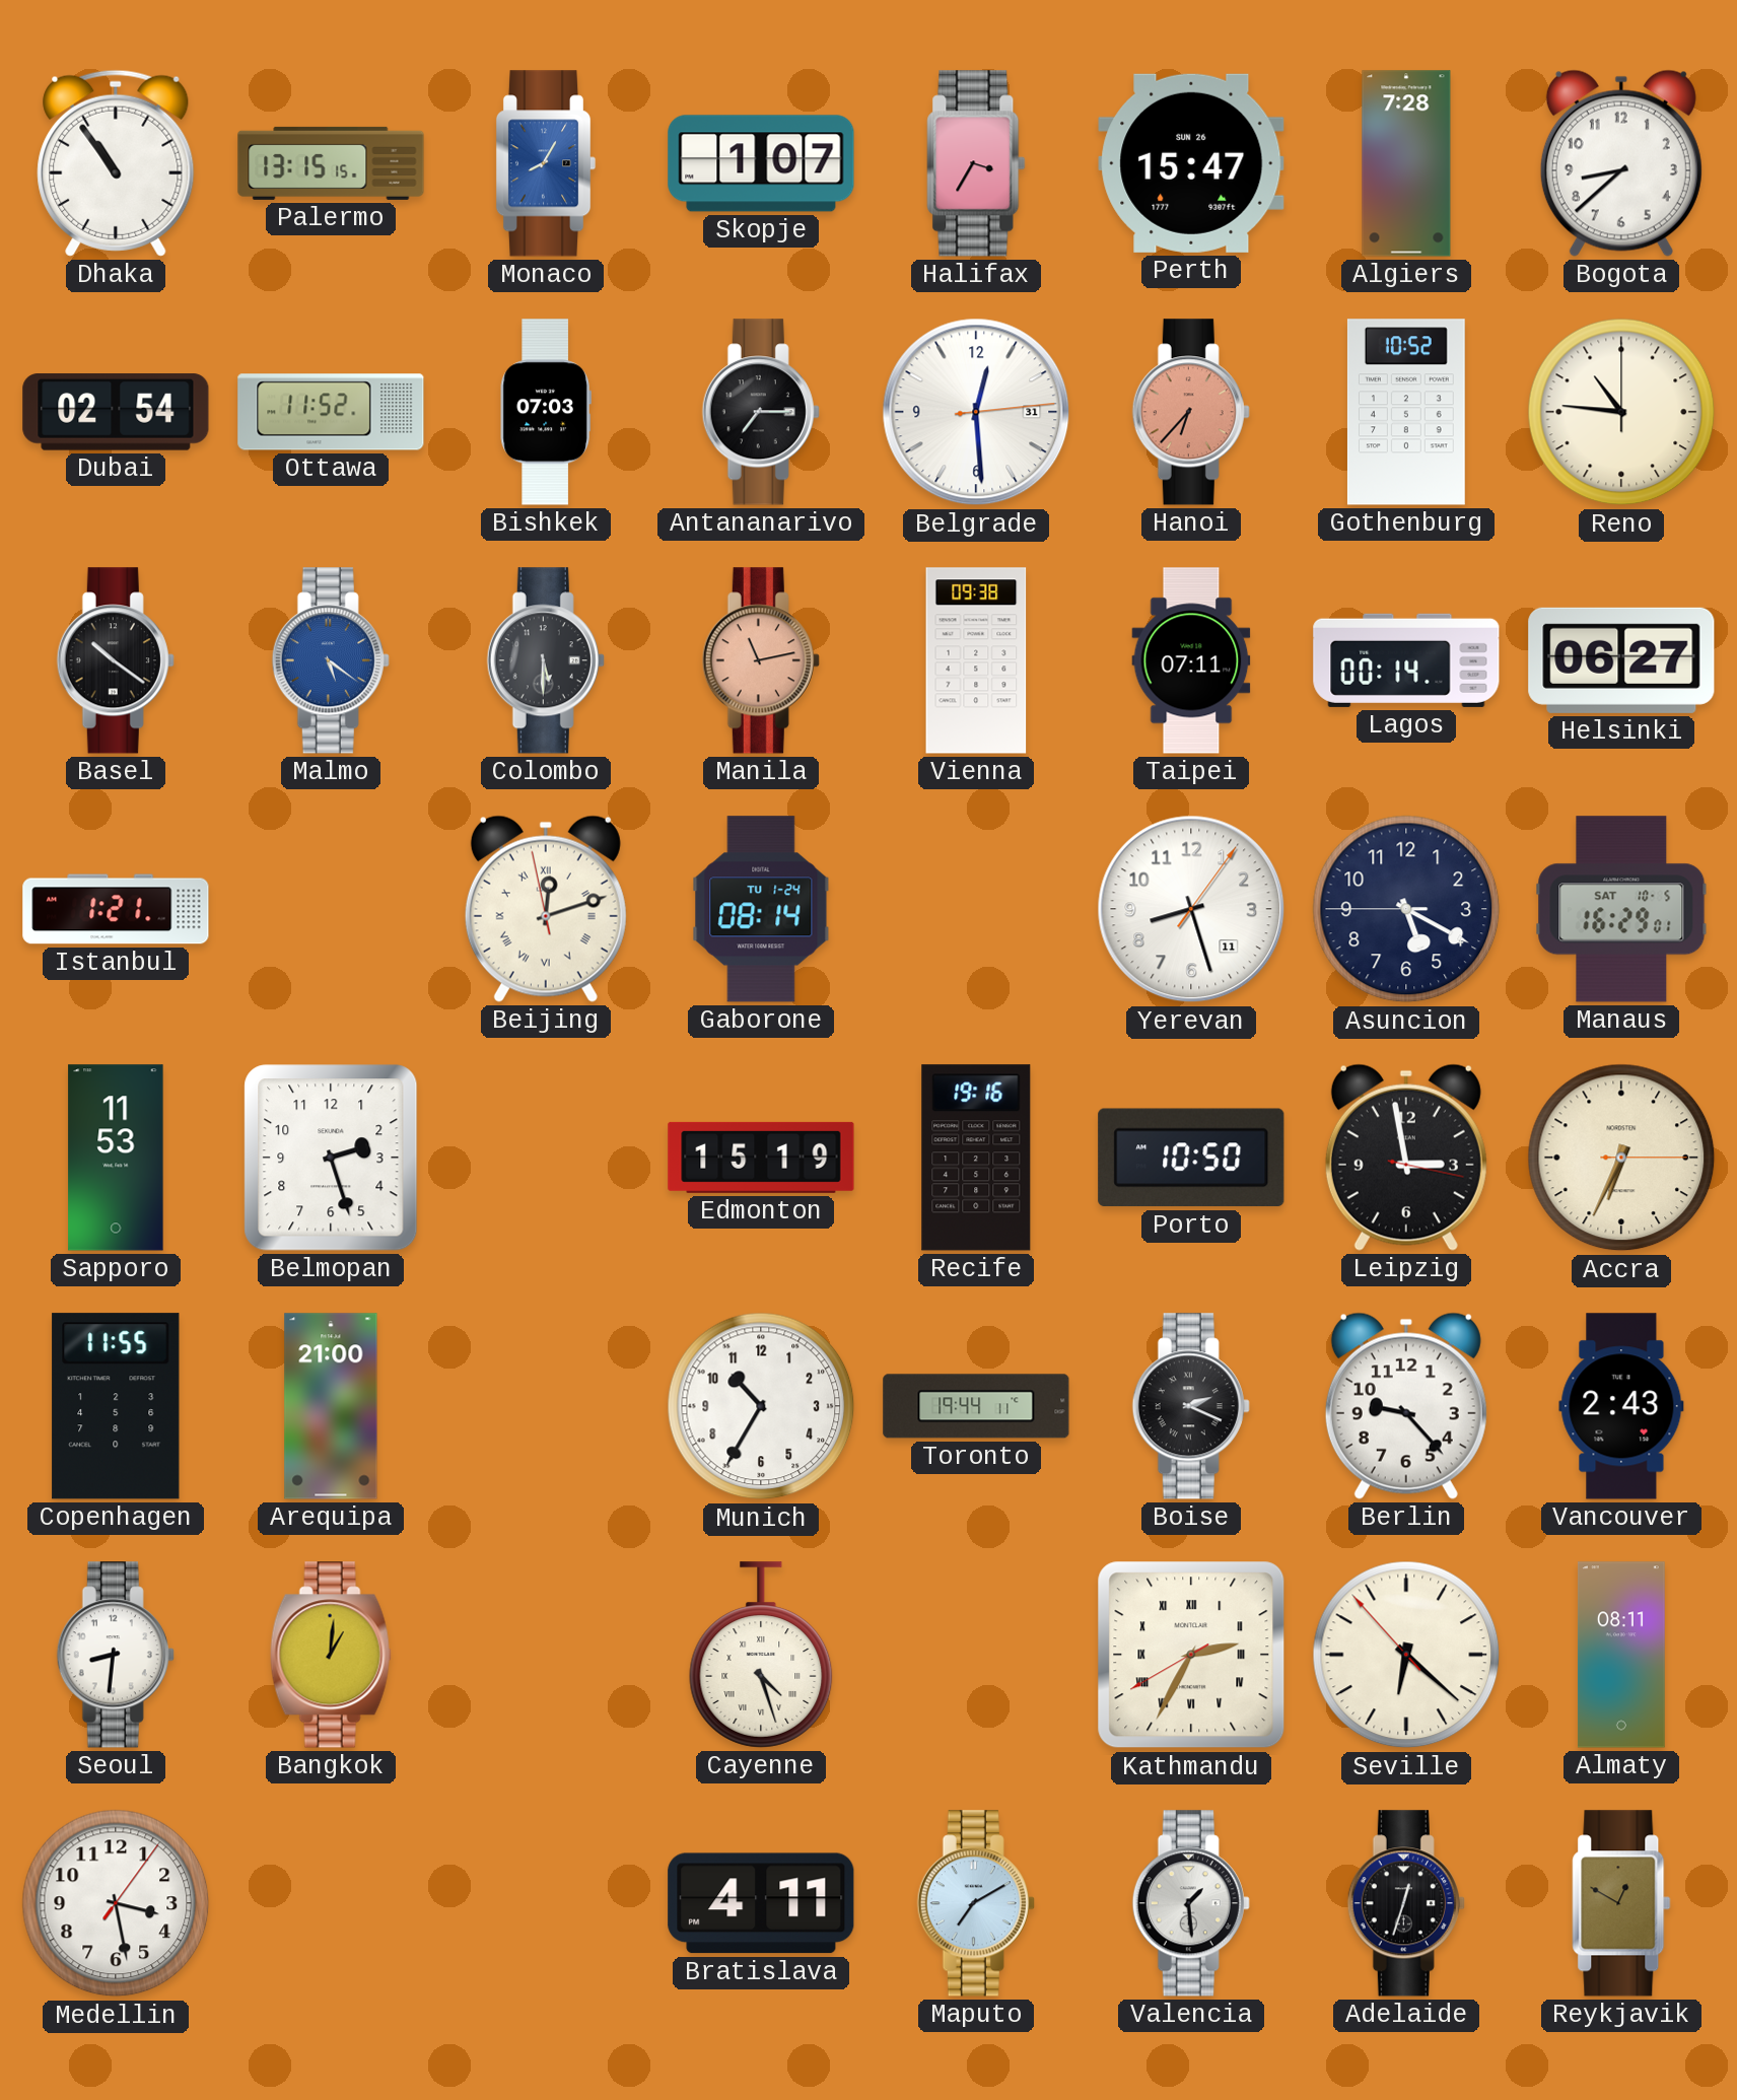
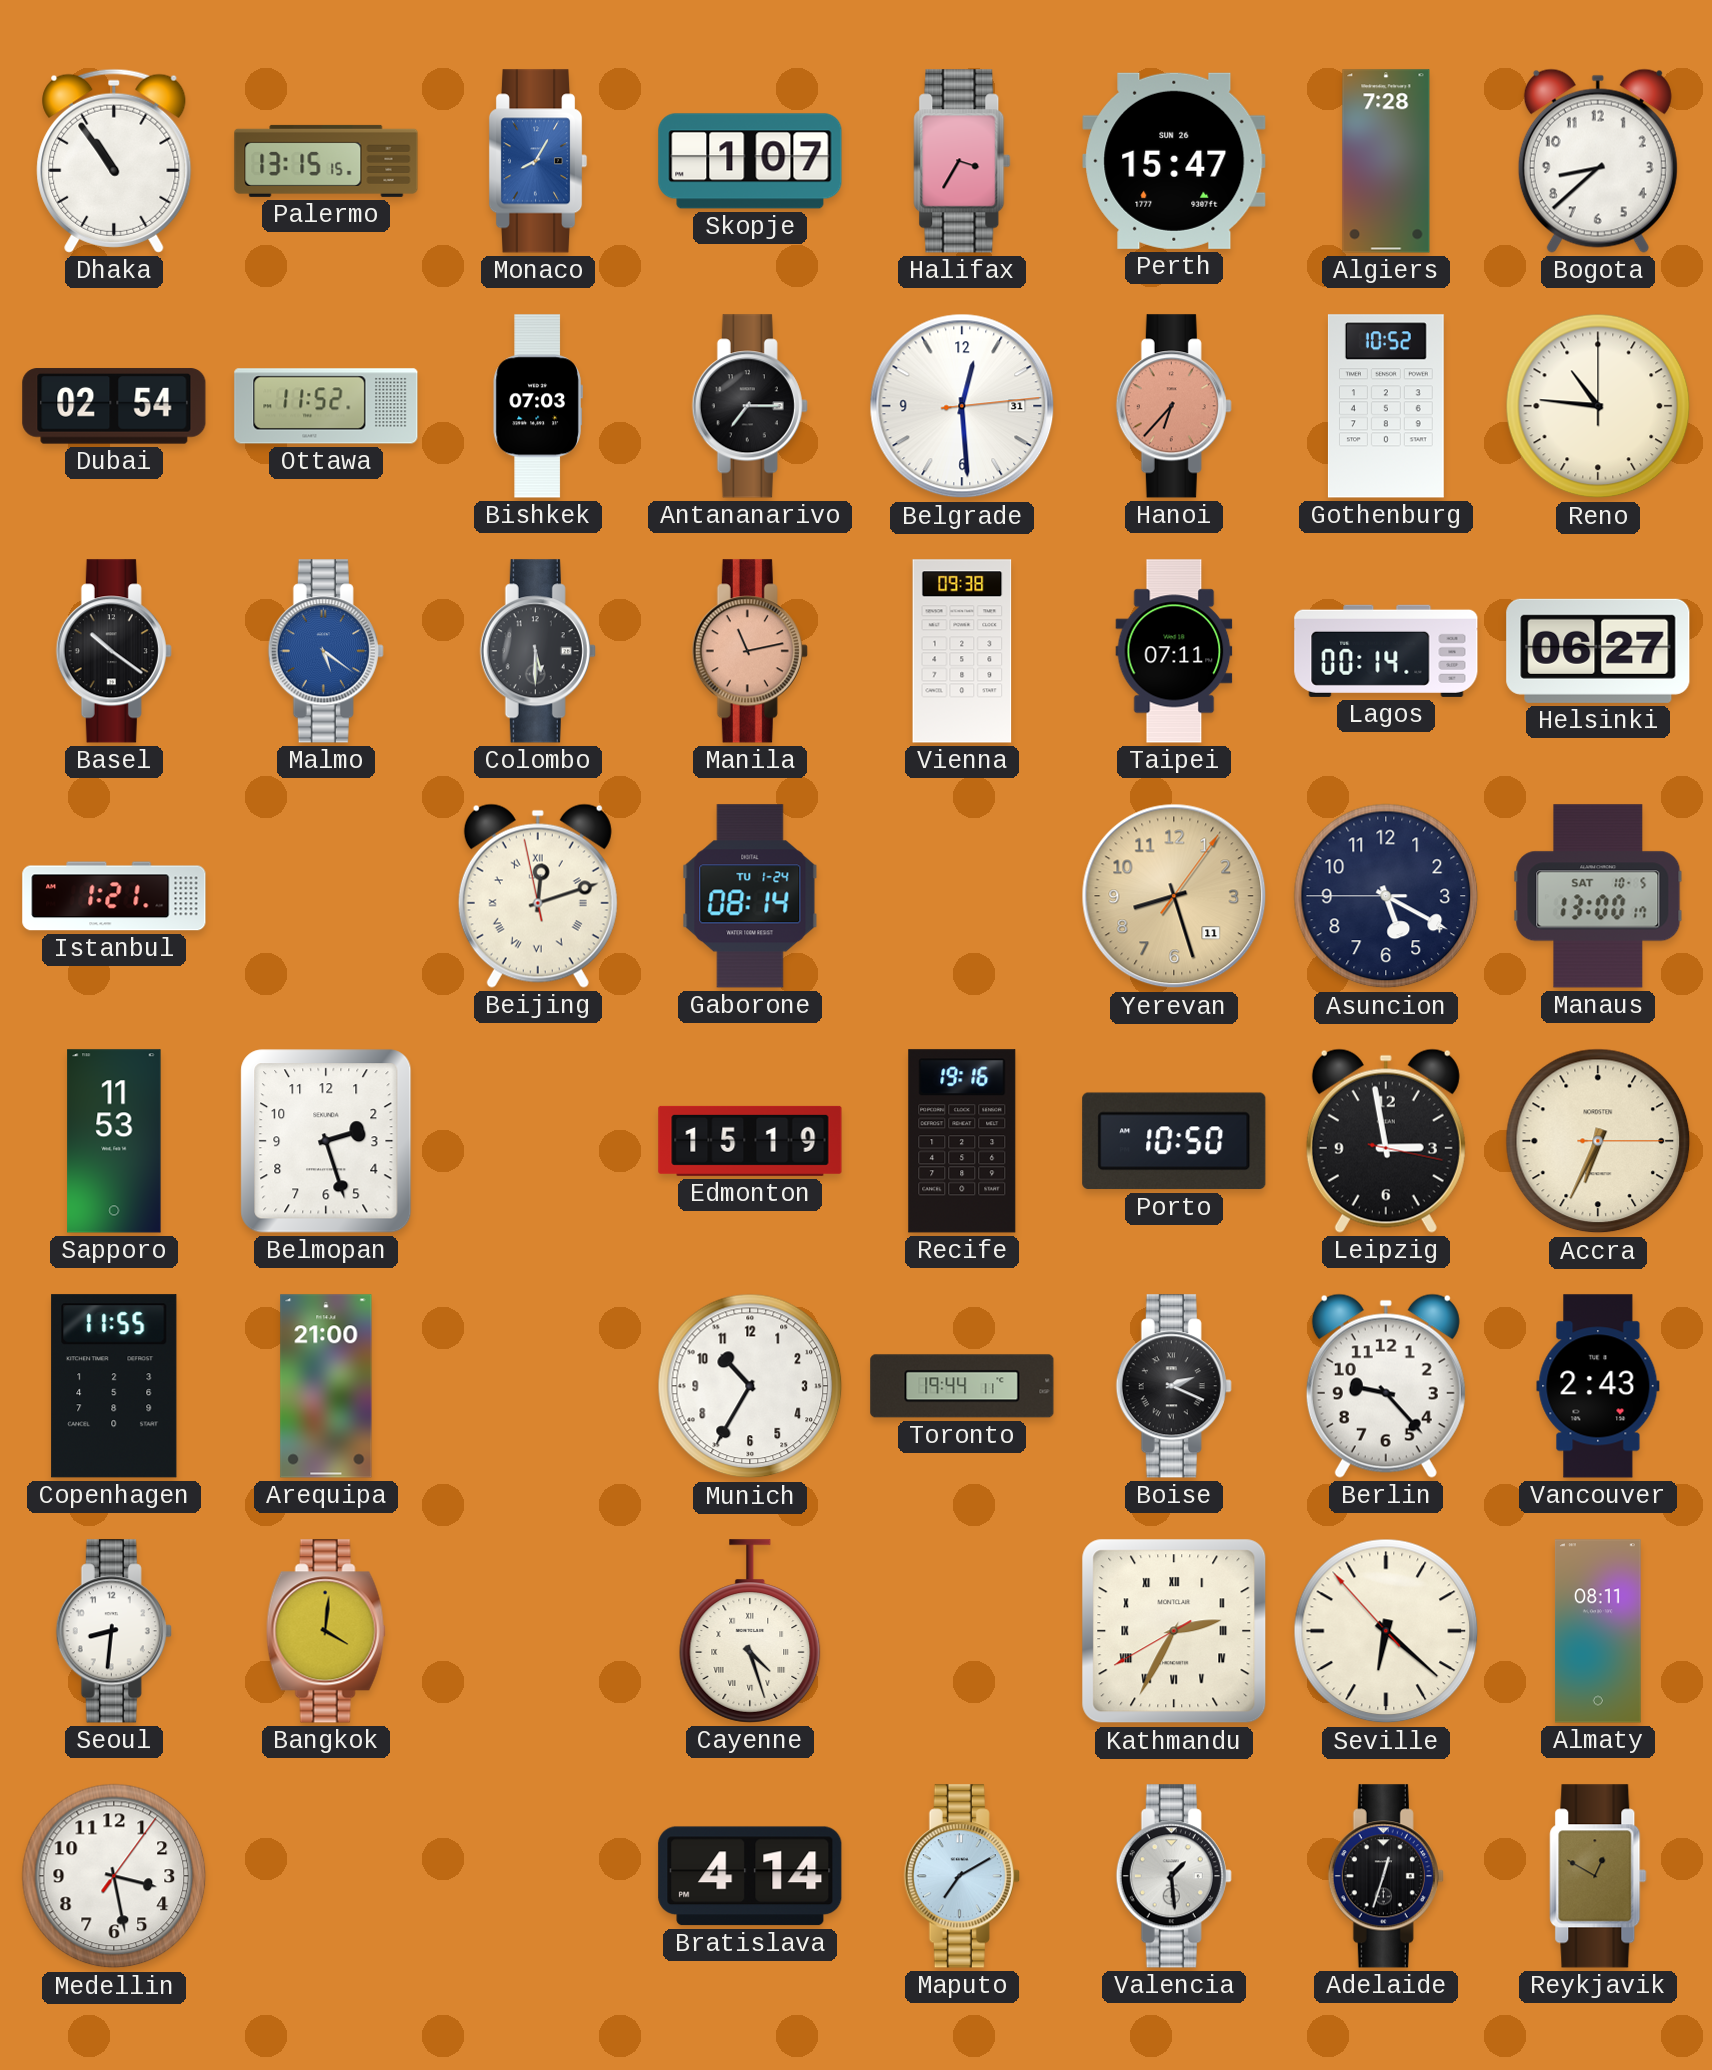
Yerevan dial: white -> champagne
Manaus: 16:29 -> 13:00
Bangkok: 1:01 -> 4:01
Bratislava: 4:11 -> 4:14
